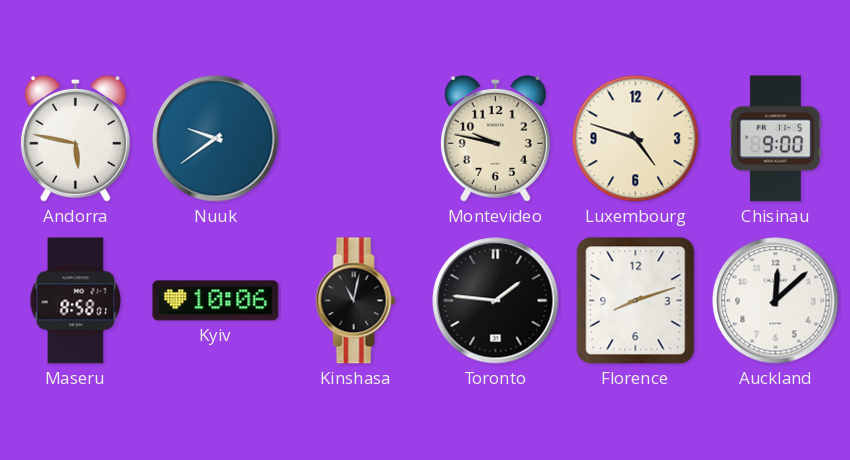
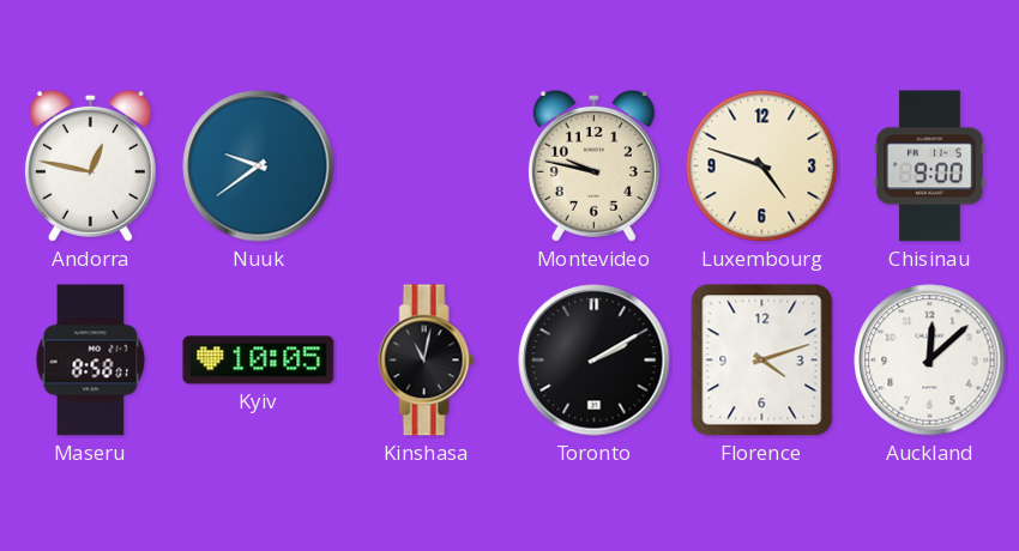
Andorra: 5:47 -> 12:47
Kyiv: 10:06 -> 10:05
Toronto: 1:46 -> 2:10
Florence: 8:12 -> 4:12
